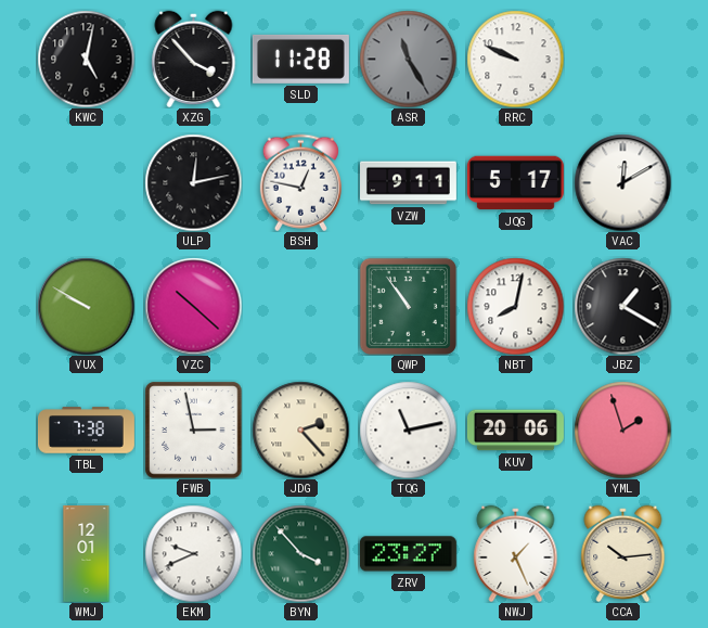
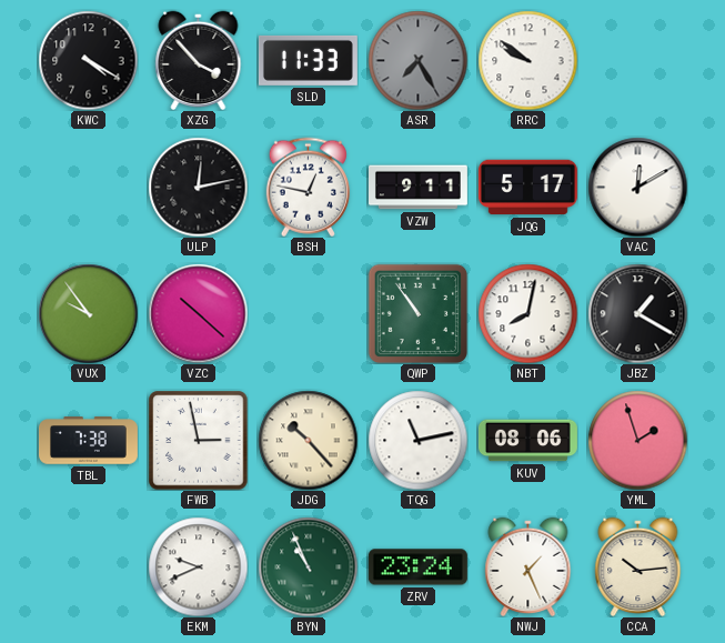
KWC: 5:02 -> 4:20
SLD: 11:28 -> 11:33
ASR: 11:25 -> 7:25
RRC: 9:49 -> 9:51
VUX: 9:50 -> 9:54
JDG: 2:23 -> 10:23
KUV: 20:06 -> 08:06
WMJ: 12:01 -> none
BYN: 3:53 -> 10:56
ZRV: 23:27 -> 23:24
